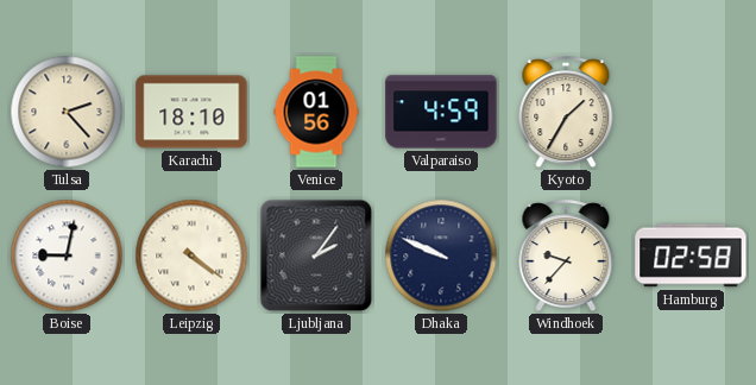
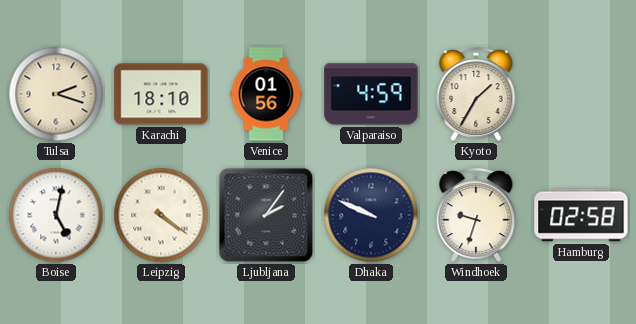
Tulsa: 2:23 -> 2:18
Boise: 9:02 -> 5:02
Windhoek: 9:37 -> 9:33
